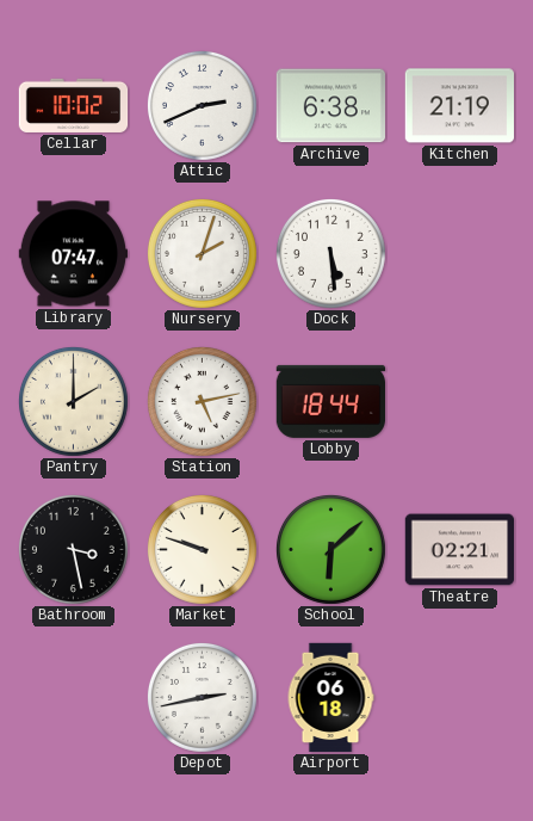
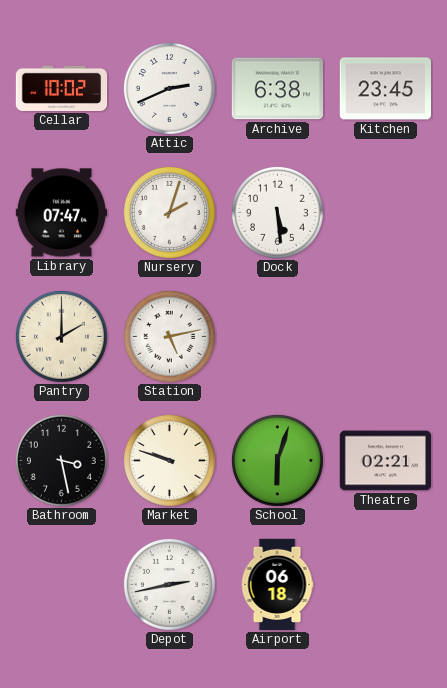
Kitchen: 21:19 -> 23:45
Lobby: 18:44 -> none
School: 6:08 -> 6:03
